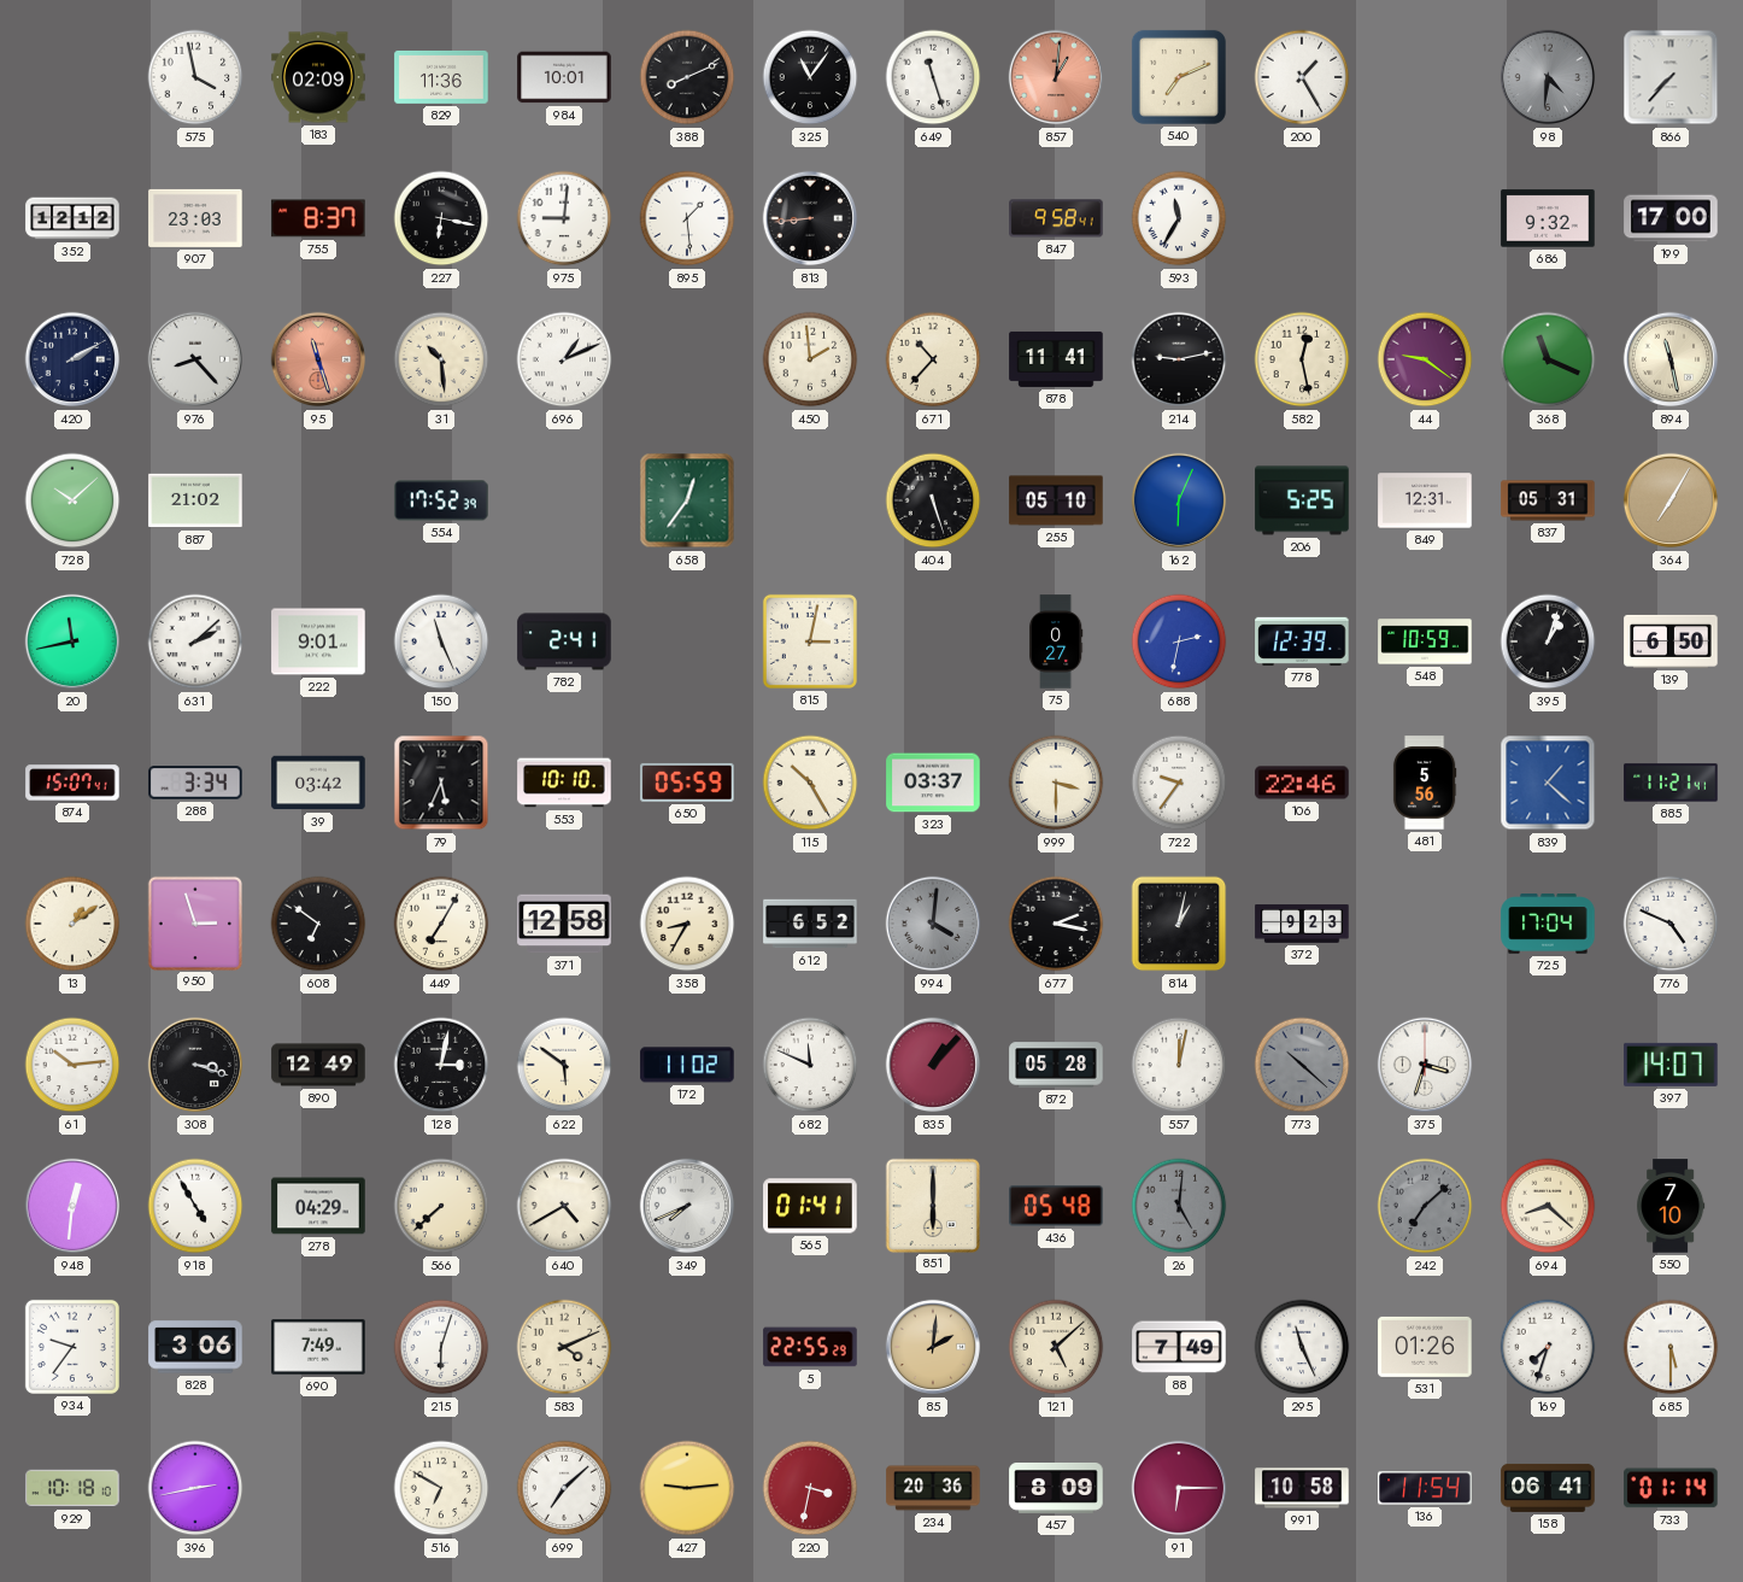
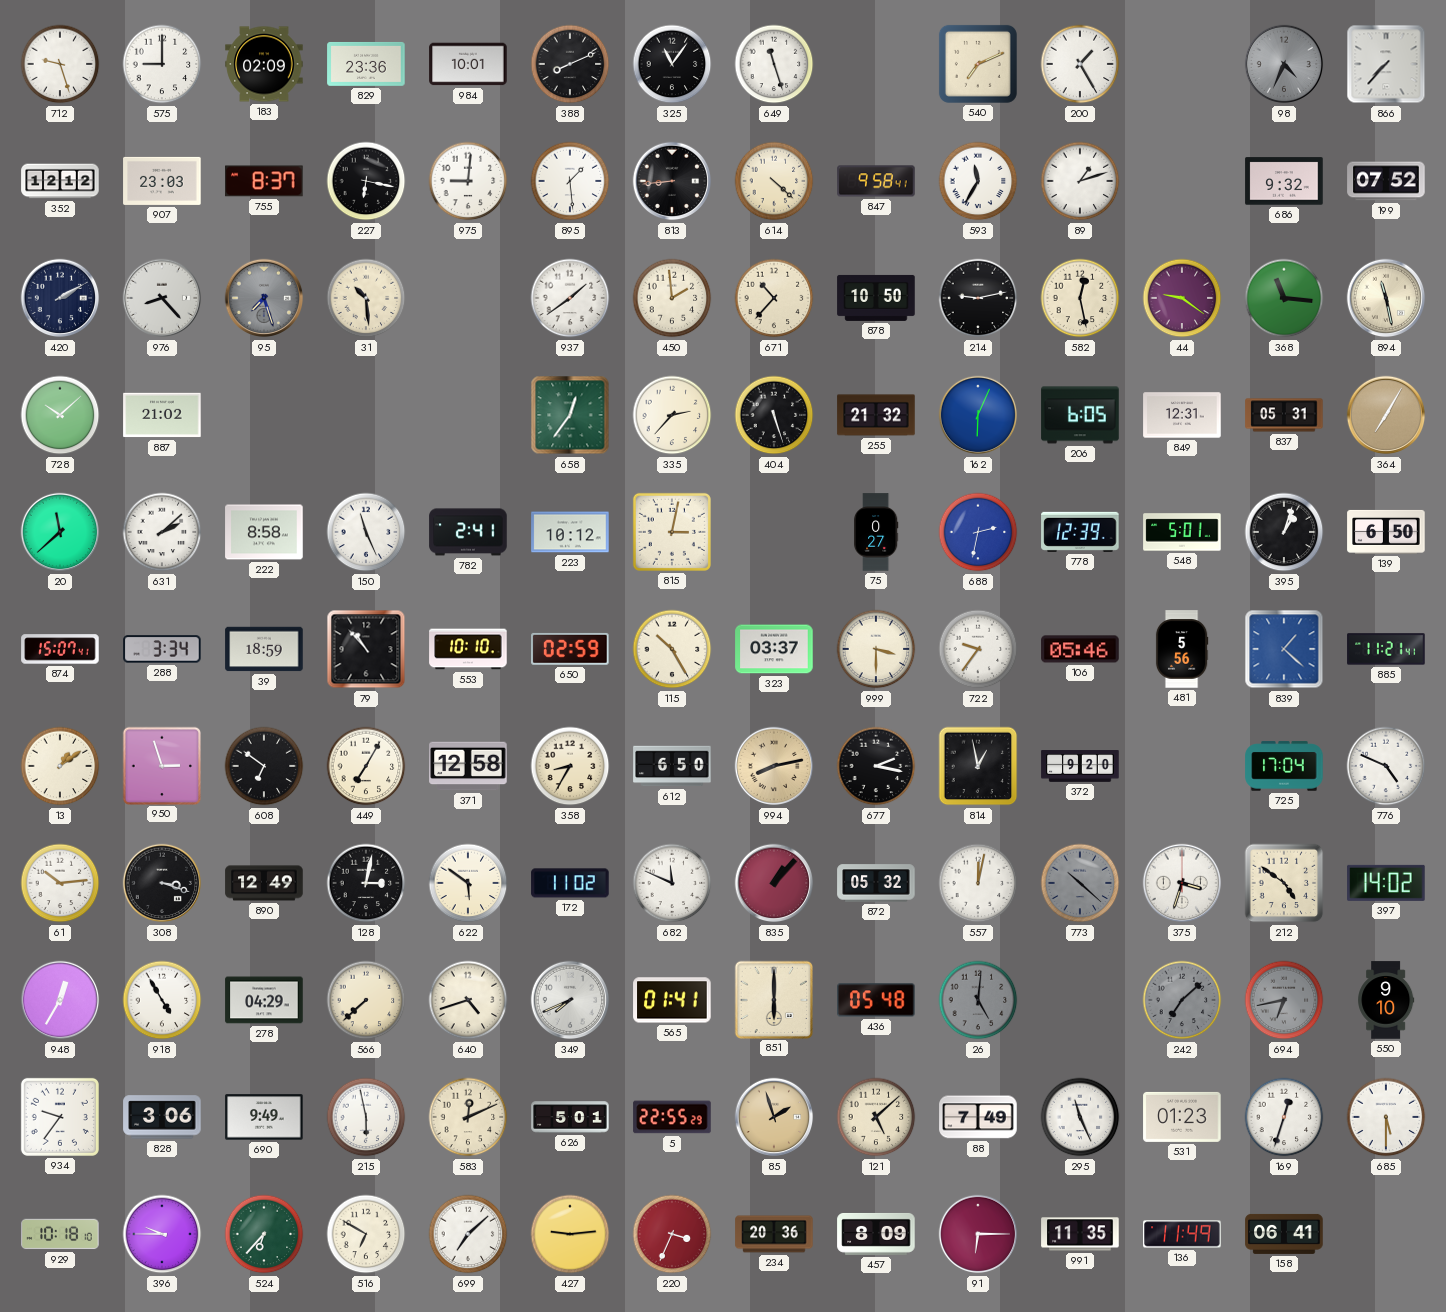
712: none -> 9:27
575: 3:58 -> 9:00
829: 11:36 -> 23:36
857: 1:01 -> none
98: 4:31 -> 4:34
614: none -> 4:22
89: none -> 1:12
199: 17:00 -> 07:52
95: 11:27 -> 7:27
95 dial: salmon -> grey
696: 1:11 -> none
937: none -> 1:39
878: 11:41 -> 10:50
368: 11:19 -> 11:16
554: 17:52 -> none
335: none -> 2:37
255: 05:10 -> 21:32
206: 5:25 -> 6:05
20: 11:43 -> 11:38
222: 9:01 -> 8:58
223: none -> 10:12
548: 10:59 -> 5:01
39: 03:42 -> 18:59
79: 5:34 -> 10:53
650: 05:59 -> 02:59
106: 22:46 -> 05:46
612: 6:52 -> 6:50
994: 4:01 -> 8:13
994 dial: grey -> champagne
814: 1:02 -> 12:58
372: 9:23 -> 9:20
872: 05:28 -> 05:32
212: none -> 4:51
397: 14:07 -> 14:02
948: 12:31 -> 12:35
640: 4:40 -> 4:42
694: 8:22 -> 6:43
694 dial: cream -> grey
550: 7:10 -> 9:10
690: 7:49 -> 9:49
215: 6:03 -> 5:58
583: 4:11 -> 12:11
626: none -> 5:01
85: 2:01 -> 1:57
531: 01:26 -> 01:23
169: 7:33 -> 12:33
396: 2:43 -> 9:45
524: none -> 6:37
220: 3:32 -> 3:34
991: 10:58 -> 11:35
136: 11:54 -> 11:49
733: 01:14 -> none
